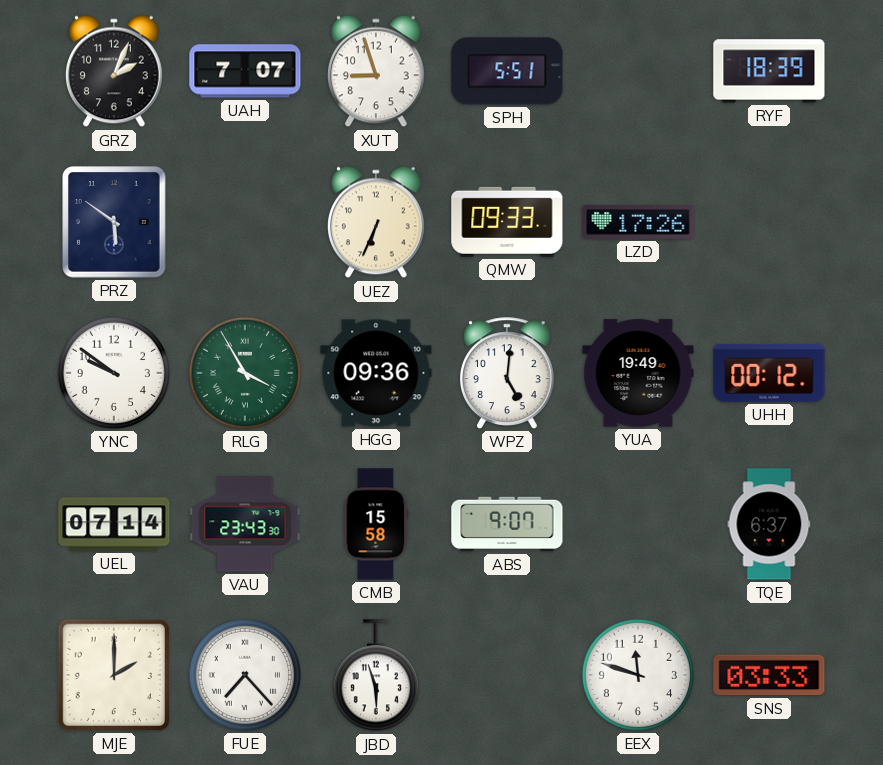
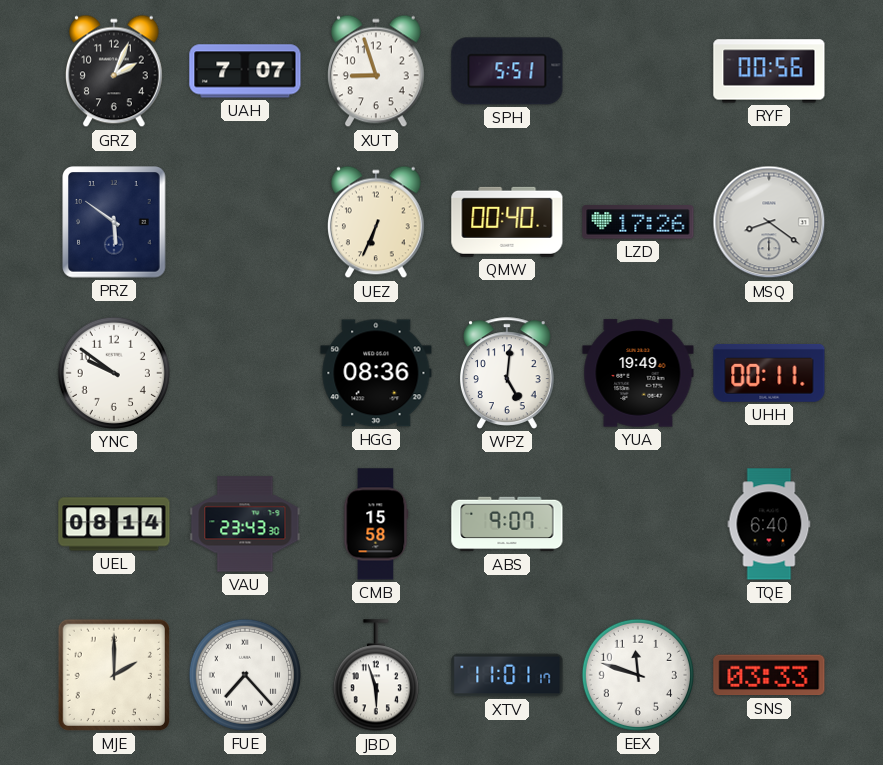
RYF: 18:39 -> 00:56
QMW: 09:33 -> 00:40
MSQ: none -> 8:21
RLG: 3:55 -> none
HGG: 09:36 -> 08:36
UHH: 00:12 -> 00:11
UEL: 07:14 -> 08:14
TQE: 6:37 -> 6:40
XTV: none -> 11:01
